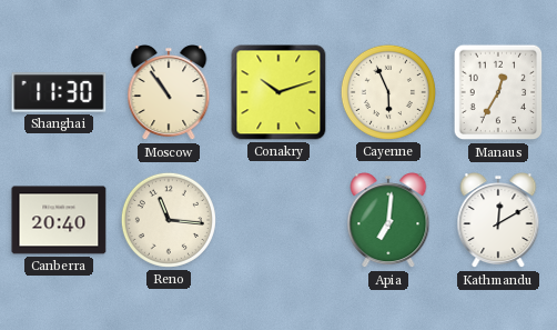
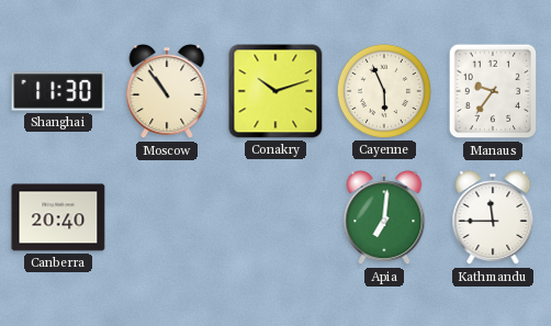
Manaus: 12:35 -> 9:36
Reno: 11:16 -> none
Kathmandu: 12:10 -> 11:45
